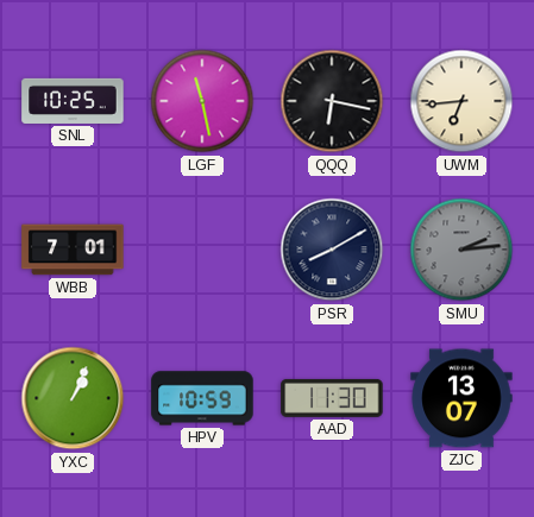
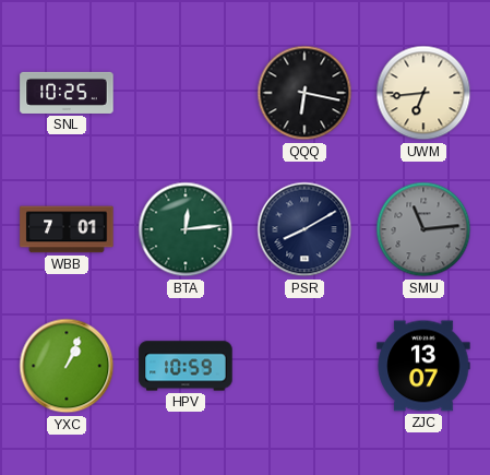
LGF: 11:28 -> none
BTA: none -> 12:14
SMU: 2:14 -> 11:14
AAD: 11:30 -> none
